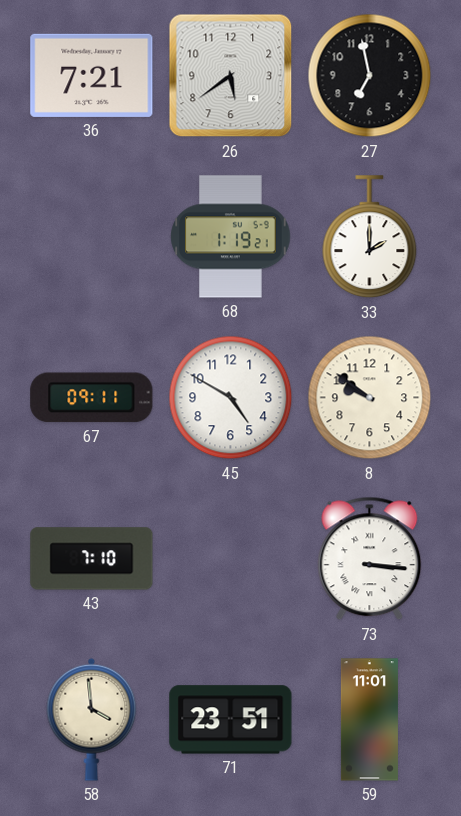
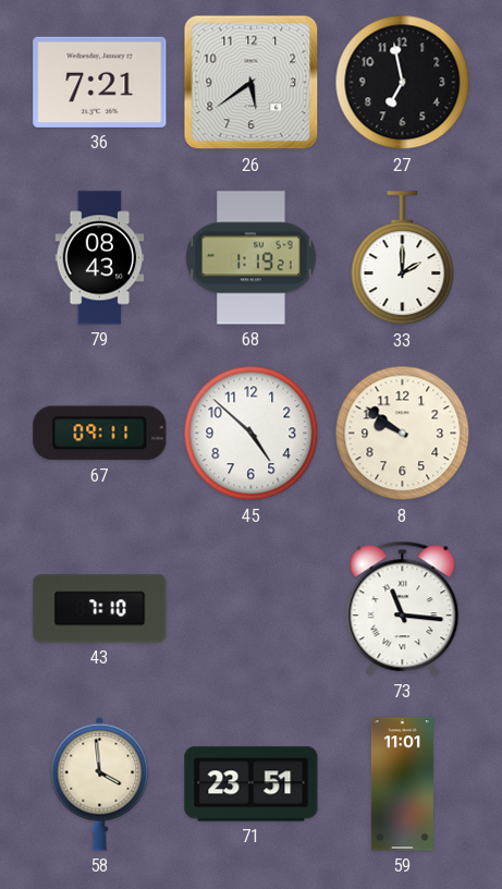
79: none -> 08:43
45: 4:50 -> 4:52
73: 3:16 -> 11:16
